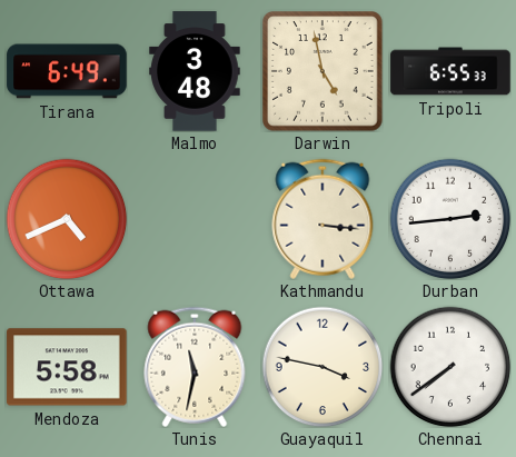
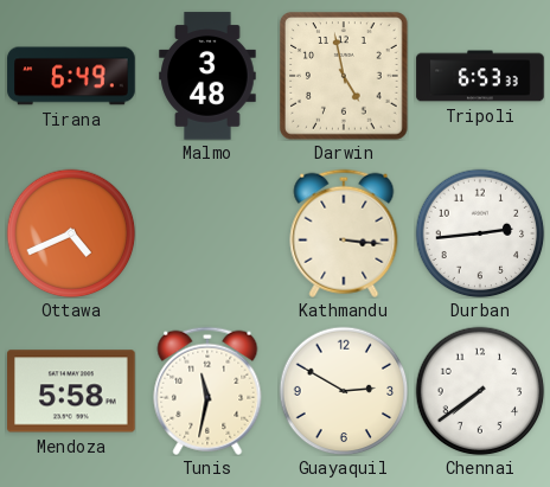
Tripoli: 6:55 -> 6:53
Guayaquil: 3:47 -> 2:50
